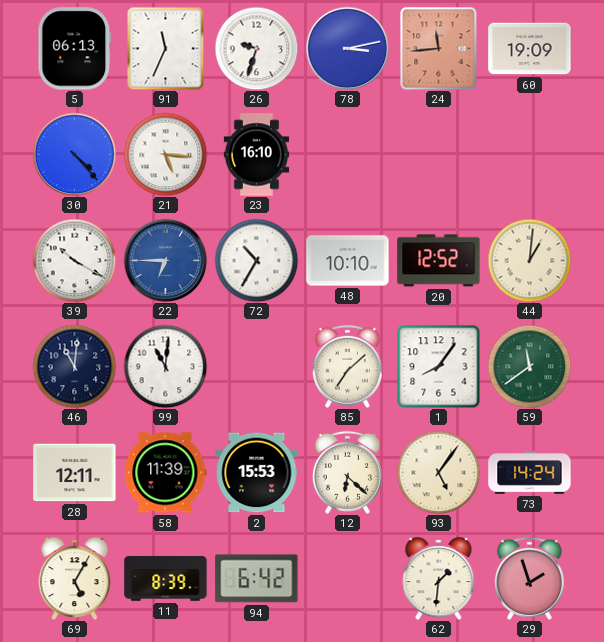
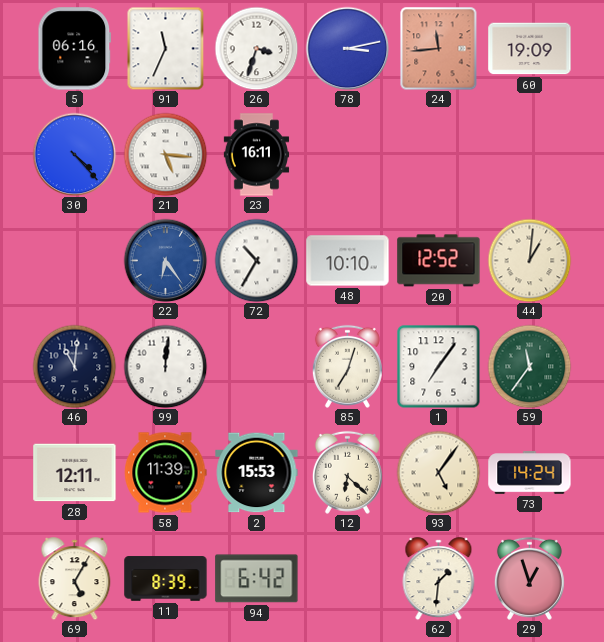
5: 06:13 -> 06:16
26: 9:33 -> 3:33
23: 16:10 -> 16:11
39: 10:20 -> none
22: 6:45 -> 6:24
99: 11:01 -> 12:01
85: 7:08 -> 7:03
1: 8:06 -> 7:06
59: 11:39 -> 11:36
29: 1:57 -> 12:57
